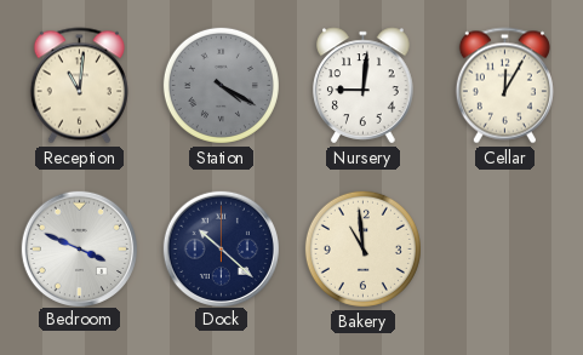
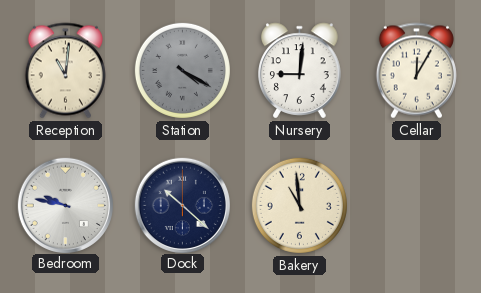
Bedroom: 3:49 -> 9:47
